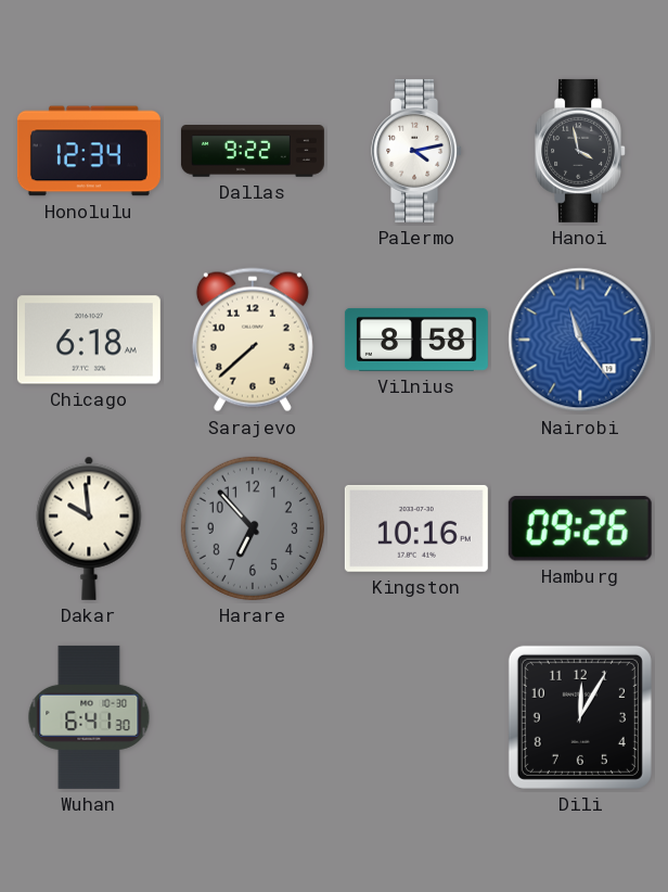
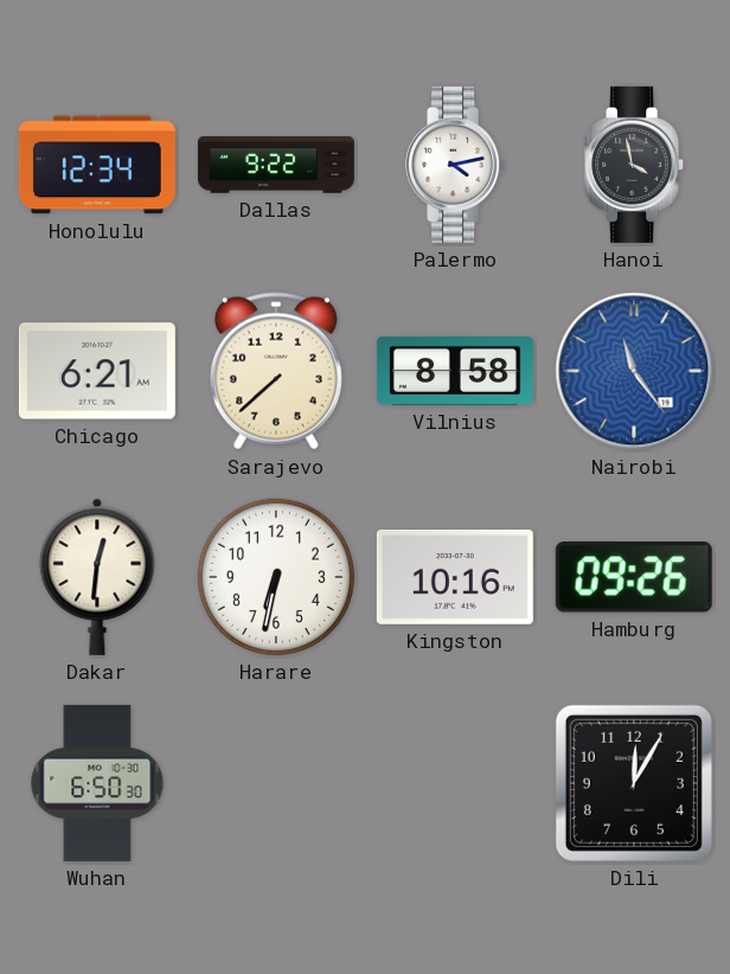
Chicago: 6:18 -> 6:21
Dakar: 9:59 -> 12:31
Harare: 6:53 -> 6:32
Harare dial: grey -> white
Wuhan: 6:41 -> 6:50
